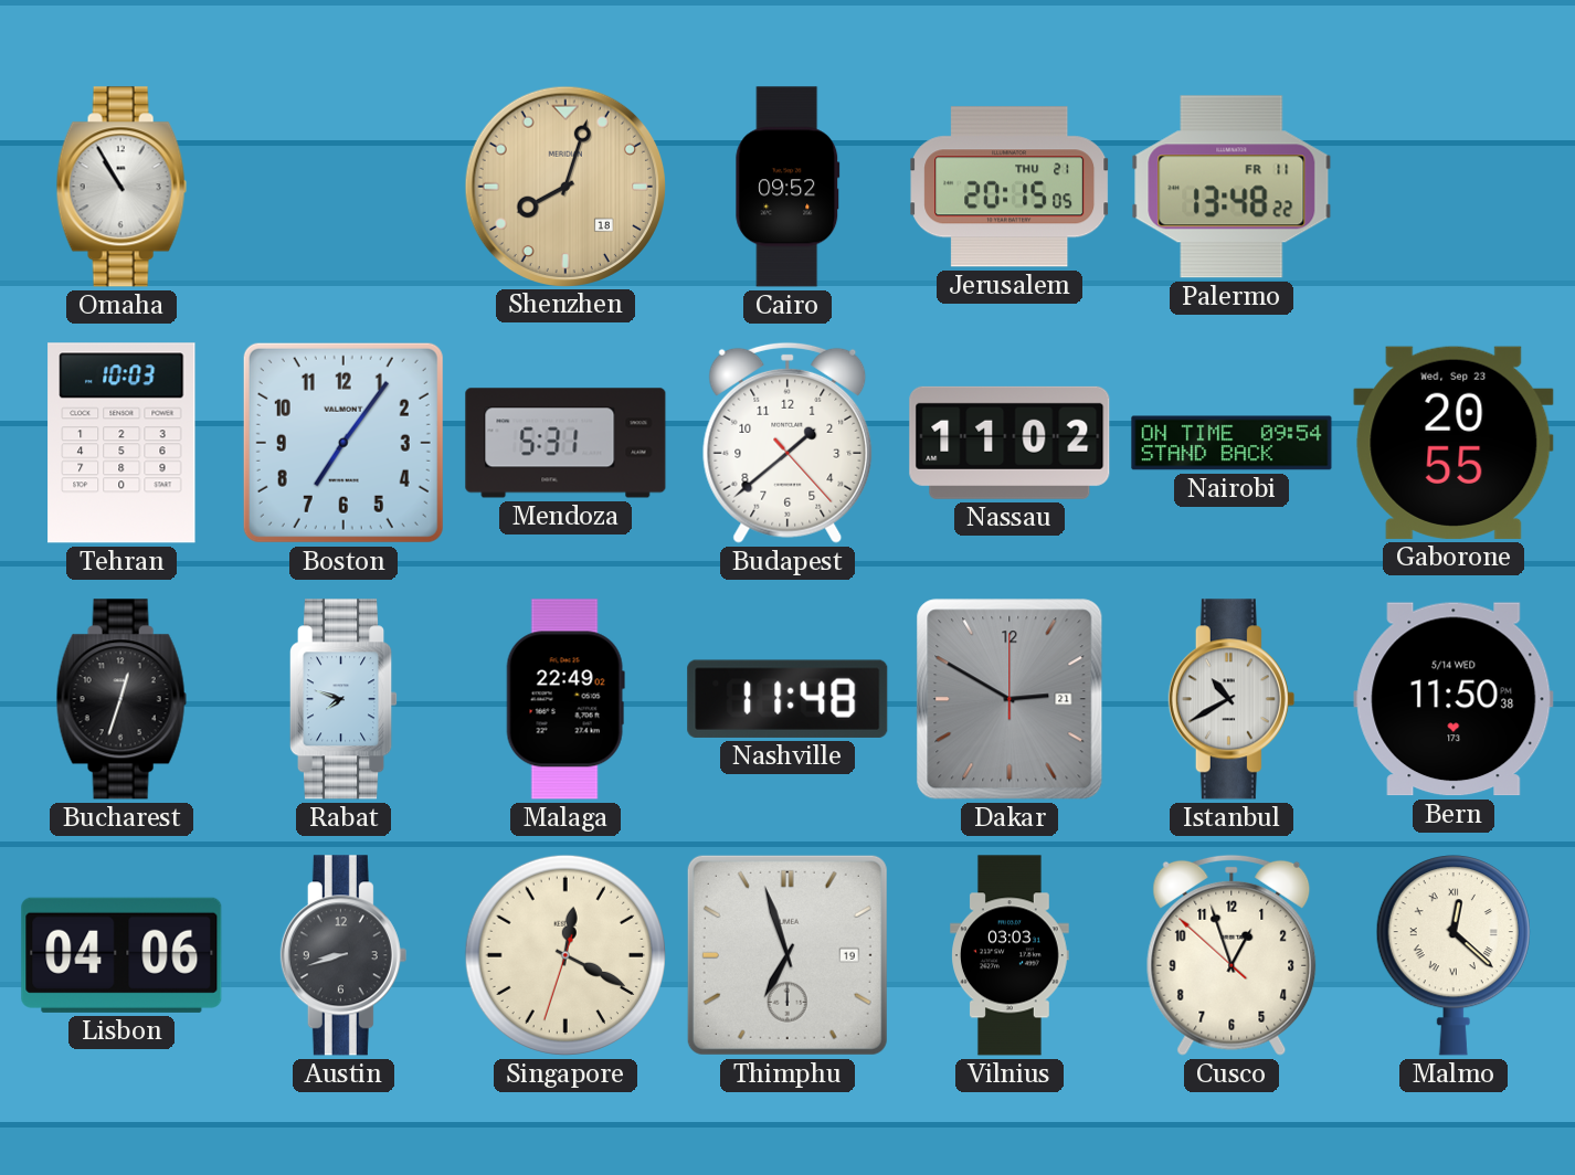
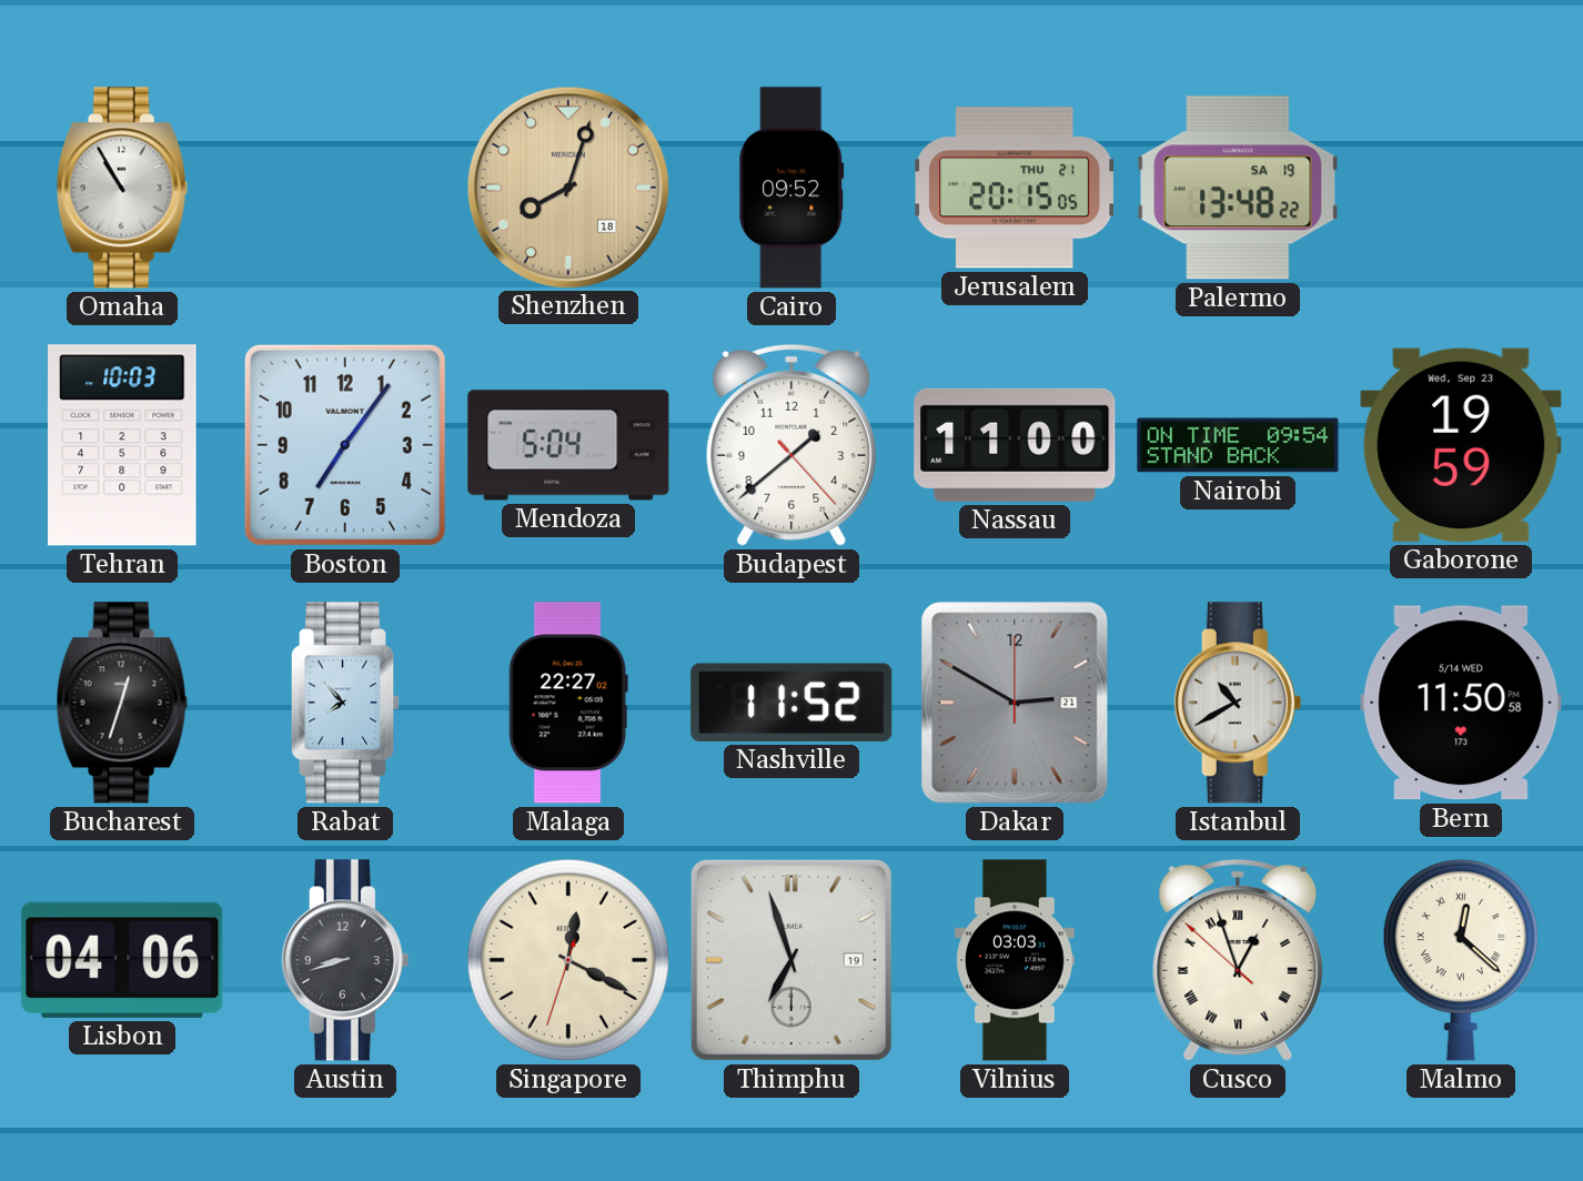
Palermo date: FR 11 -> SA 19
Mendoza: 5:31 -> 5:04
Nassau: 11:02 -> 11:00
Gaborone: 20:55 -> 19:59
Rabat: 7:48 -> 7:53
Malaga: 22:49 -> 22:27
Nashville: 11:48 -> 11:52
Bern: 11:50:38 -> 11:50:58
Cusco numerals: Arabic -> Roman
